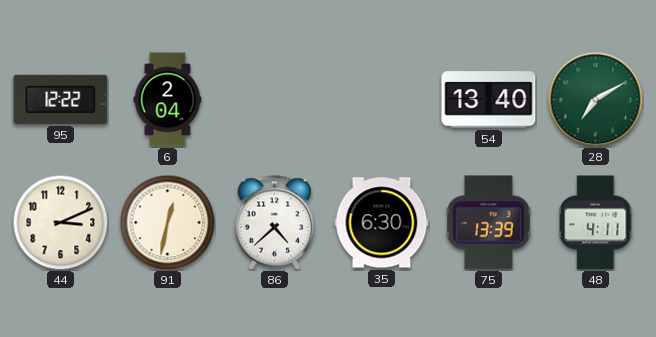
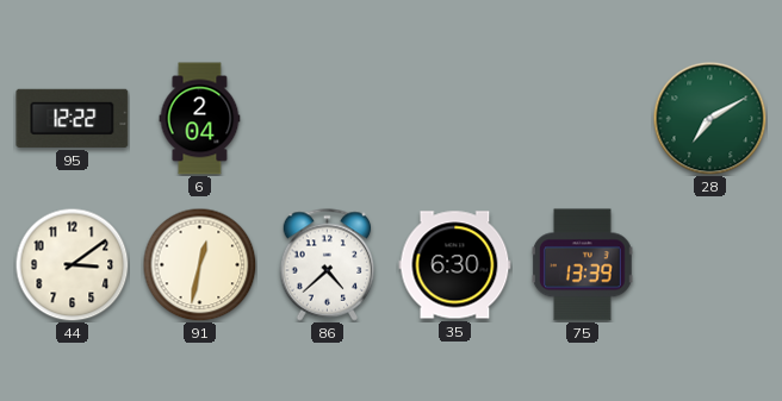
54: 13:40 -> none
44: 3:11 -> 3:09
48: 4:11 -> none
